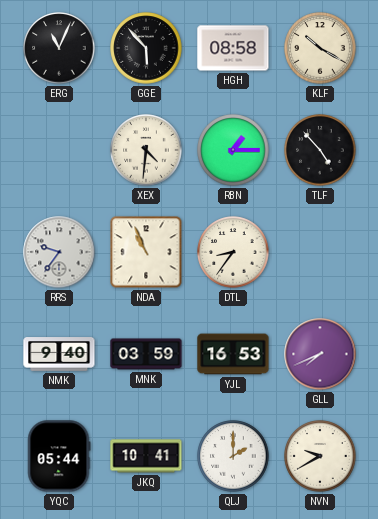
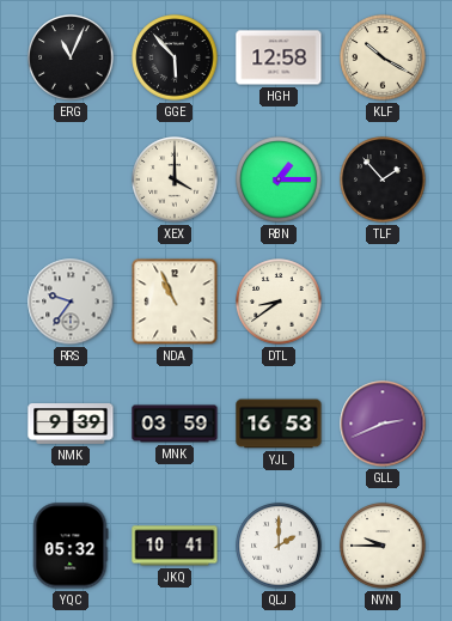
HGH: 08:58 -> 12:58
XEX: 4:31 -> 4:00
TLF: 4:53 -> 1:53
DTL: 8:36 -> 8:39
NMK: 9:40 -> 9:39
GLL: 7:41 -> 2:41
YQC: 05:44 -> 05:32
NVN: 9:40 -> 9:45
